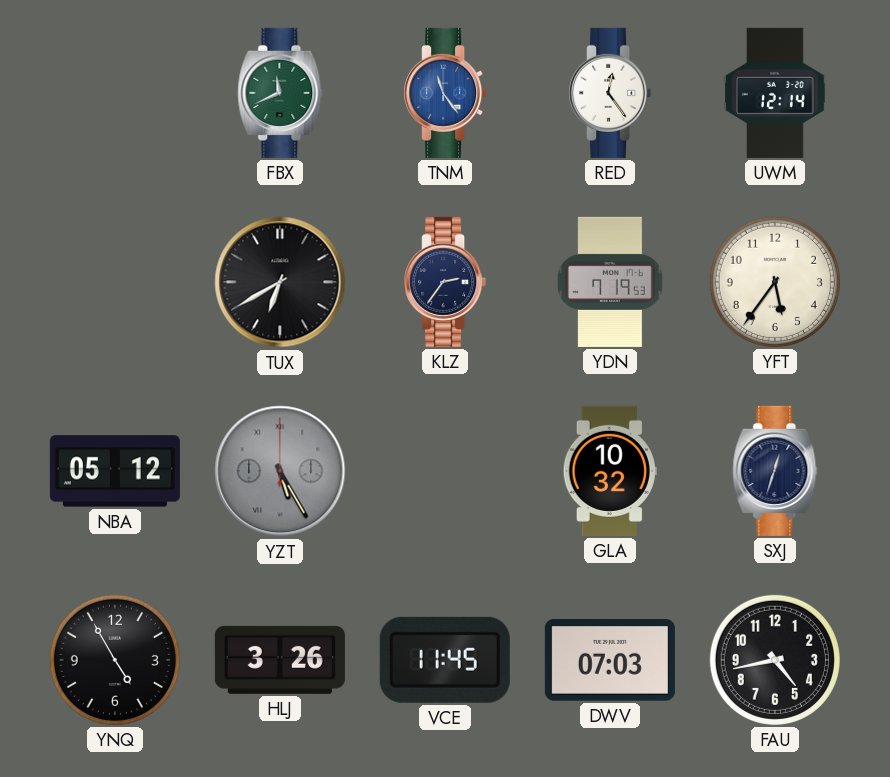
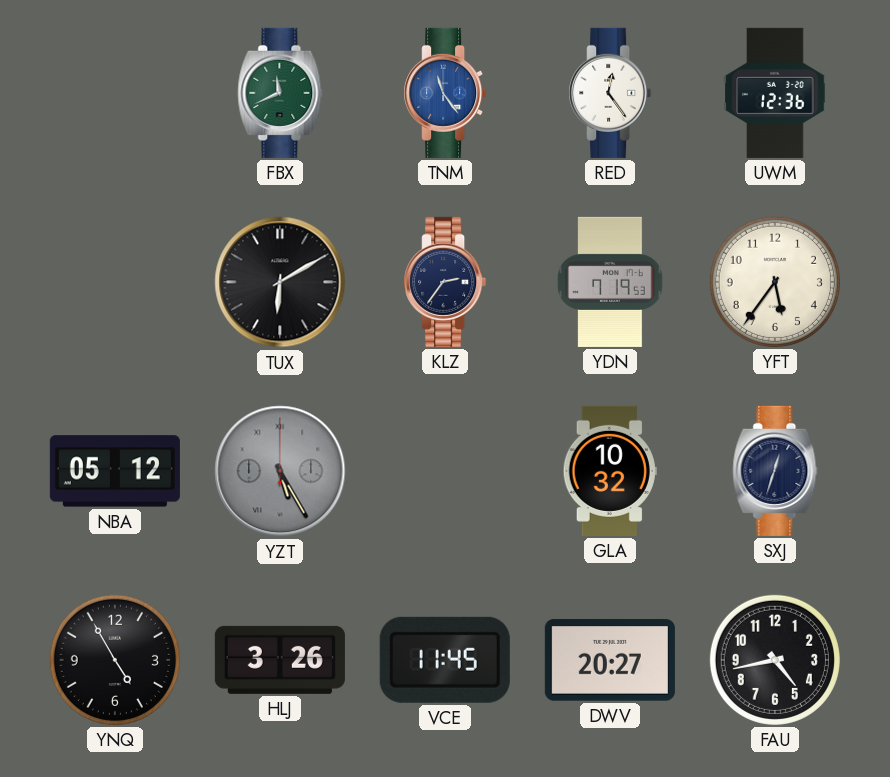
UWM: 12:14 -> 12:36
TUX: 6:40 -> 6:10
DWV: 07:03 -> 20:27
